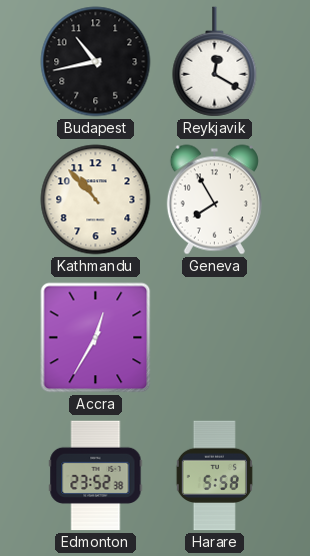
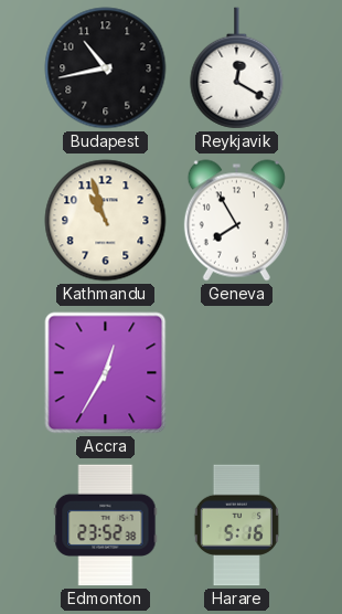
Kathmandu: 10:53 -> 10:57
Harare: 5:58 -> 5:16
